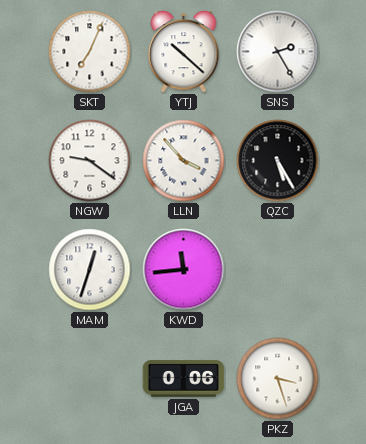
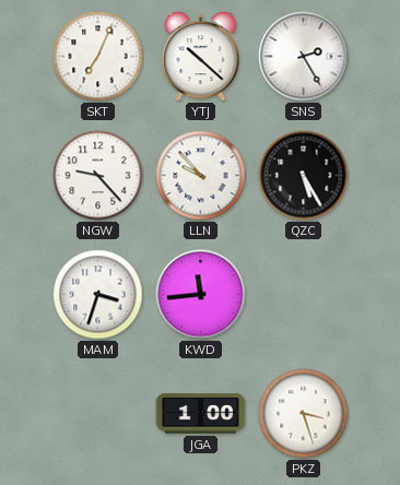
NGW: 9:21 -> 9:23
LLN: 3:53 -> 9:53
MAM: 12:33 -> 3:33
JGA: 0:06 -> 1:00
